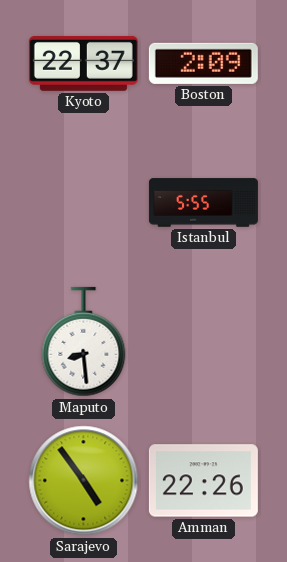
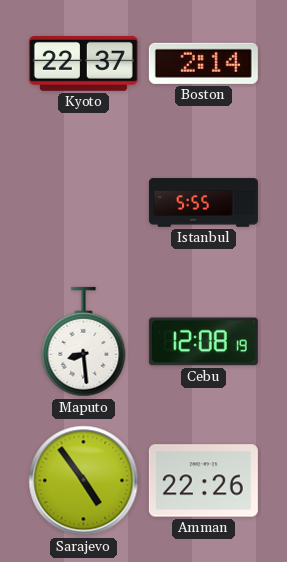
Boston: 2:09 -> 2:14
Cebu: none -> 12:08
